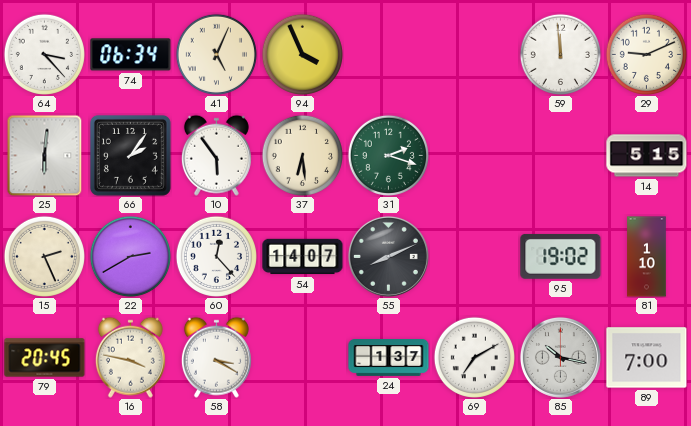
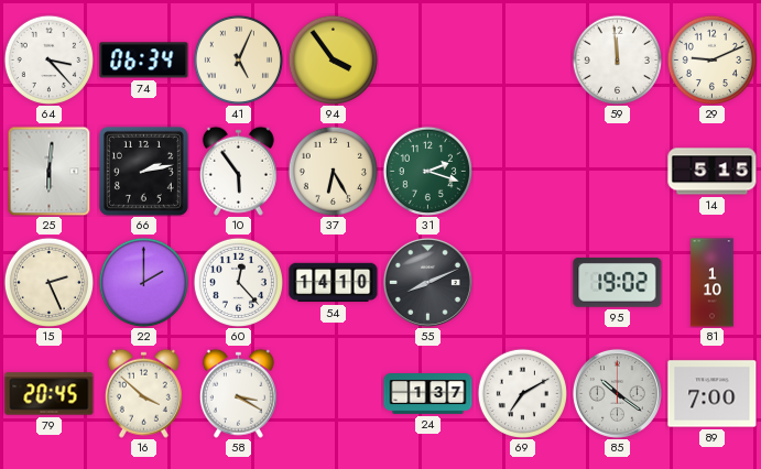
94: 3:56 -> 3:54
66: 2:06 -> 2:13
37: 6:29 -> 6:25
22: 2:40 -> 2:00
54: 14:07 -> 14:10
16: 3:47 -> 3:52
85: 10:17 -> 10:21
